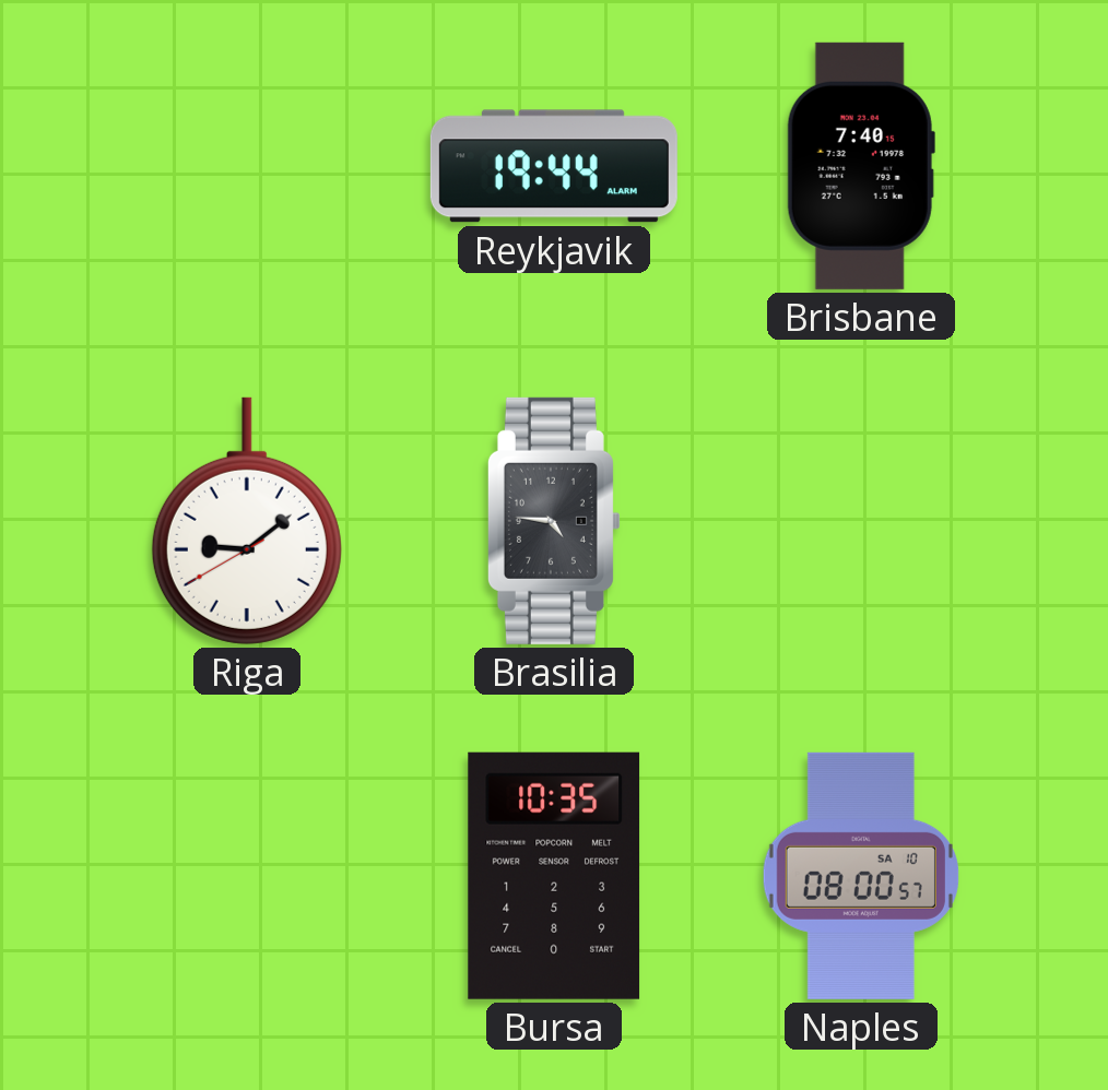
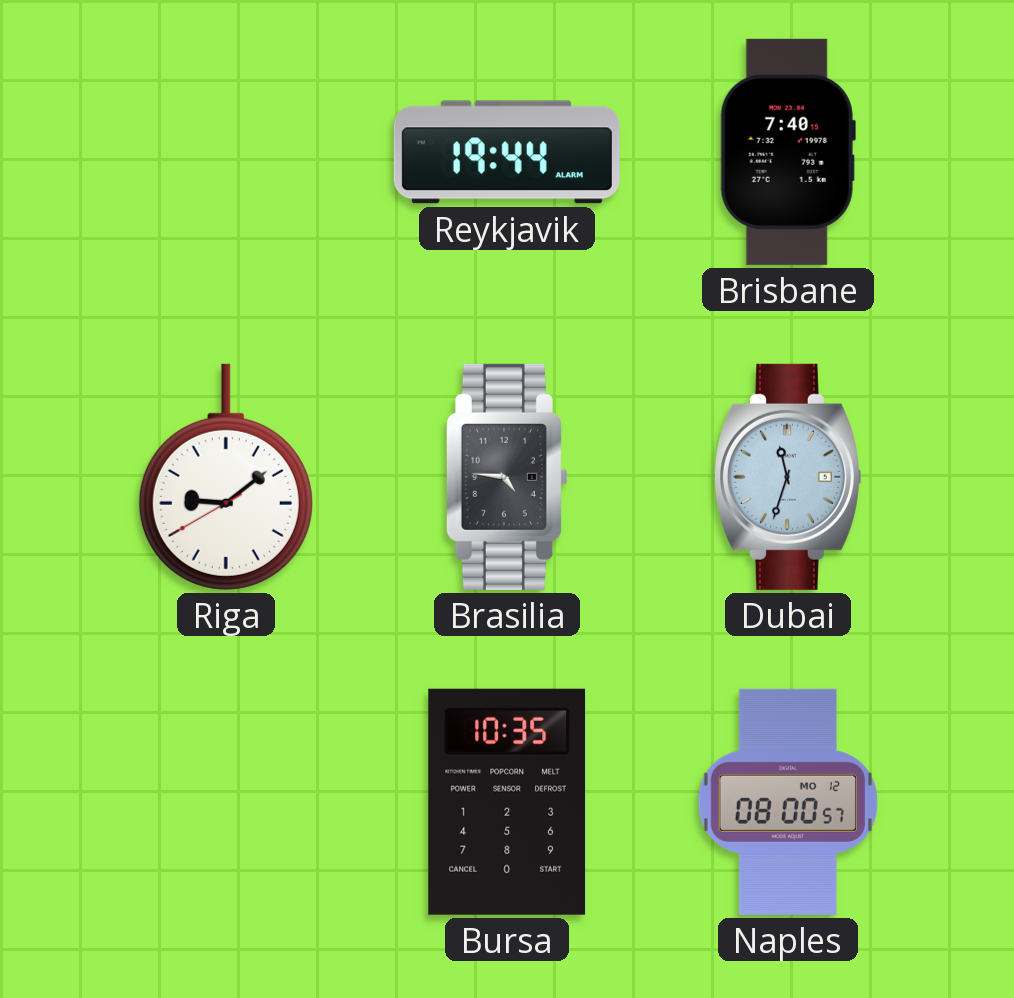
Dubai: none -> 11:33
Naples date: SA 10 -> MO 12
